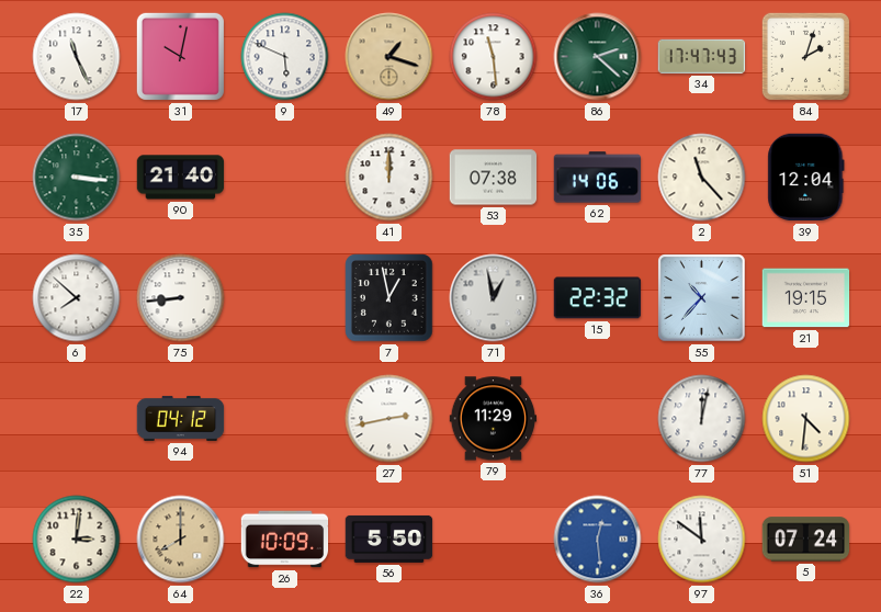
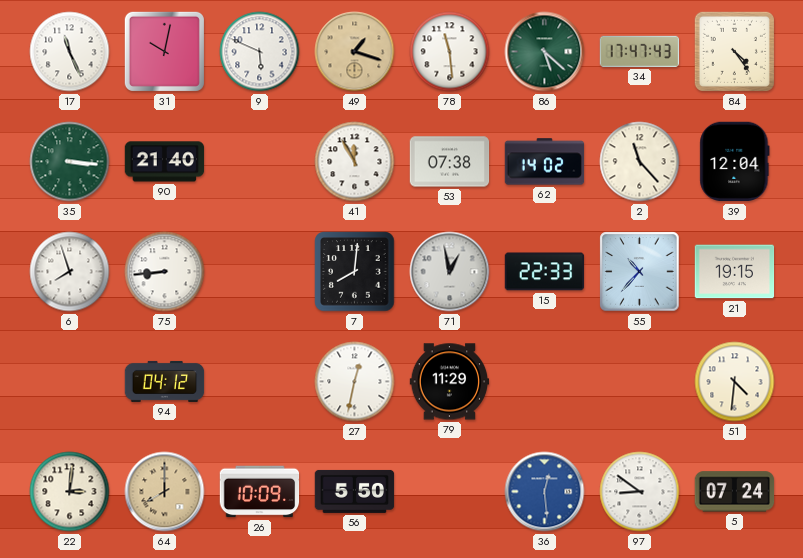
86: 2:22 -> 5:22
84: 2:03 -> 4:24
41: 12:00 -> 11:55
62: 14:06 -> 14:02
6: 7:52 -> 7:57
7: 12:58 -> 8:01
15: 22:32 -> 22:33
27: 2:43 -> 12:32
77: 12:02 -> none
97: 11:51 -> 8:51
